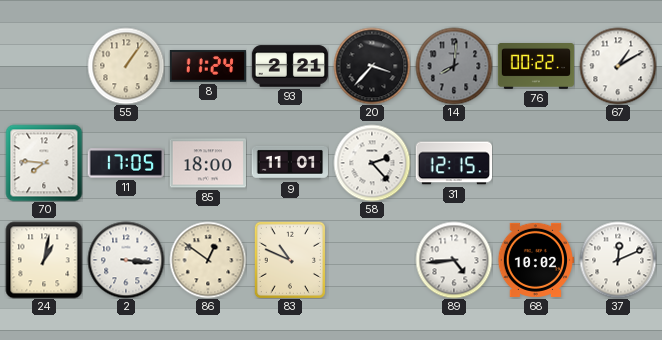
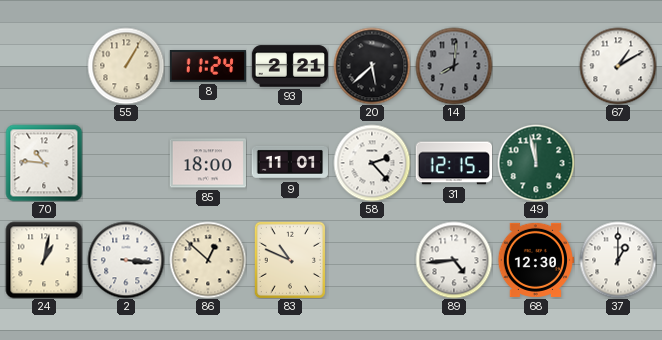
55: 1:06 -> 1:05
20: 3:37 -> 5:38
76: 00:22 -> none
70: 7:46 -> 10:46
11: 17:05 -> none
49: none -> 11:58
86: 12:51 -> 12:52
68: 10:02 -> 12:30
37: 12:11 -> 1:00
